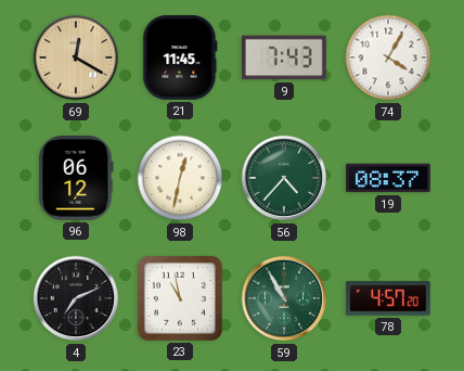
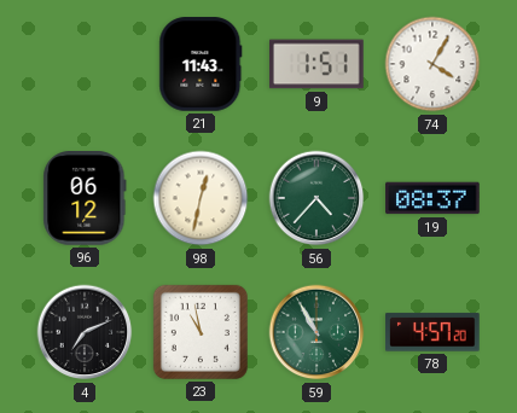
69: 12:20 -> none
21: 11:45 -> 11:43
9: 7:43 -> 1:51
